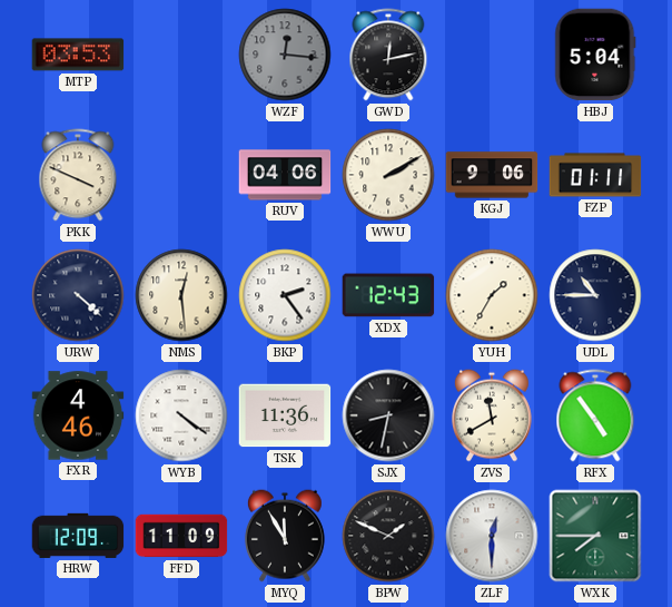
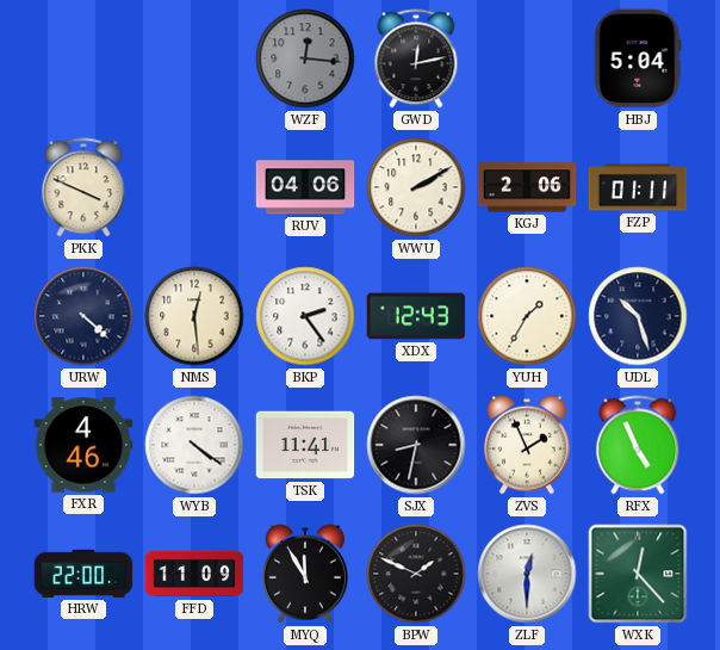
MTP: 03:53 -> none
KGJ: 9:06 -> 2:06
UDL: 10:45 -> 10:27
TSK: 11:36 -> 11:41
ZVS: 11:40 -> 1:56
RFX: 4:54 -> 4:56
HRW: 12:09 -> 22:00
WXK: 7:45 -> 12:23
